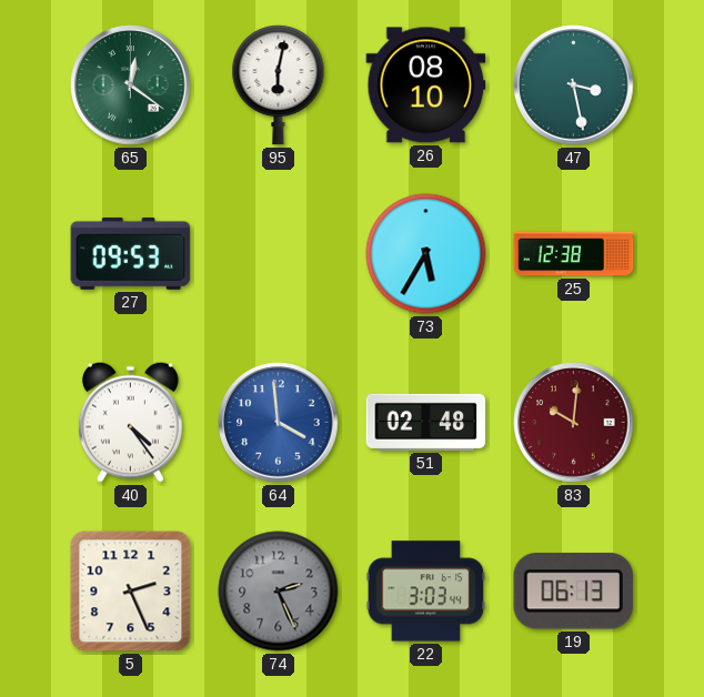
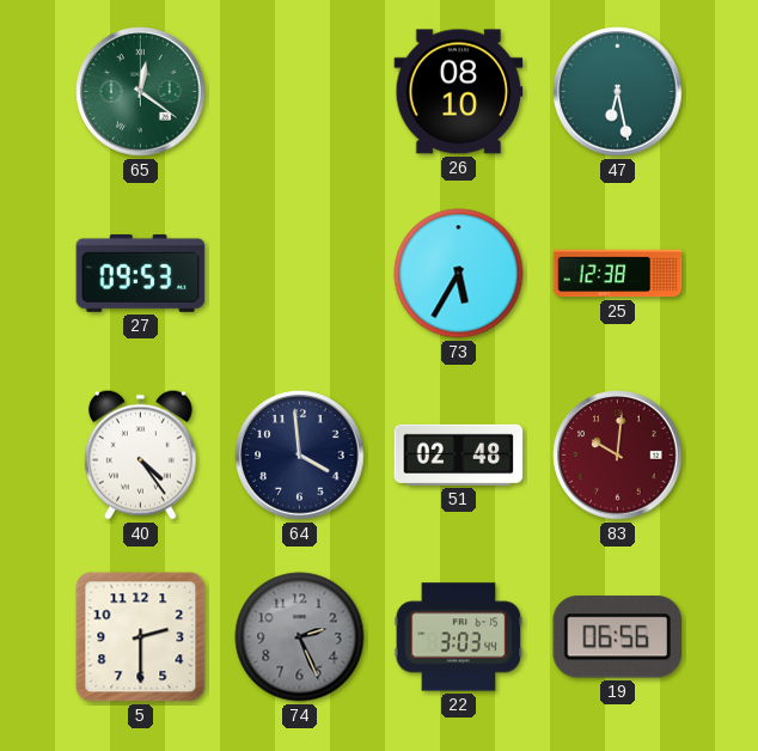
95: 6:02 -> none
47: 3:28 -> 6:28
64 dial: blue -> navy
5: 2:26 -> 2:30
19: 06:13 -> 06:56
